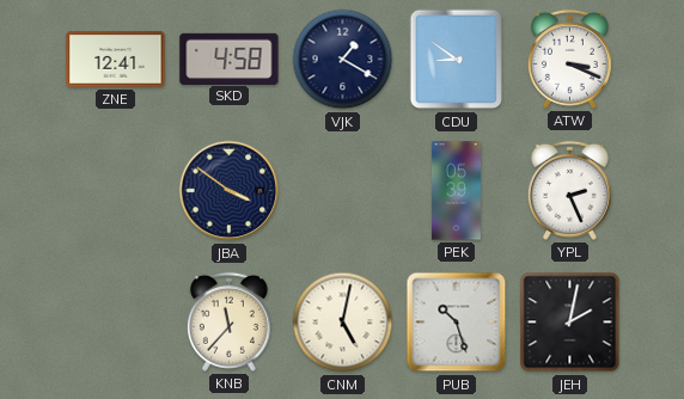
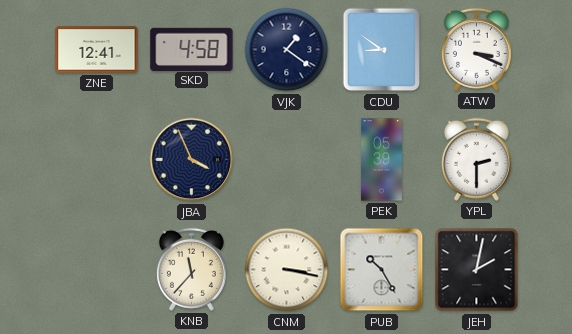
VJK: 1:20 -> 1:21
JBA: 3:51 -> 3:56
YPL: 2:26 -> 2:30
CNM: 5:02 -> 3:17
PUB: 10:27 -> 10:25
